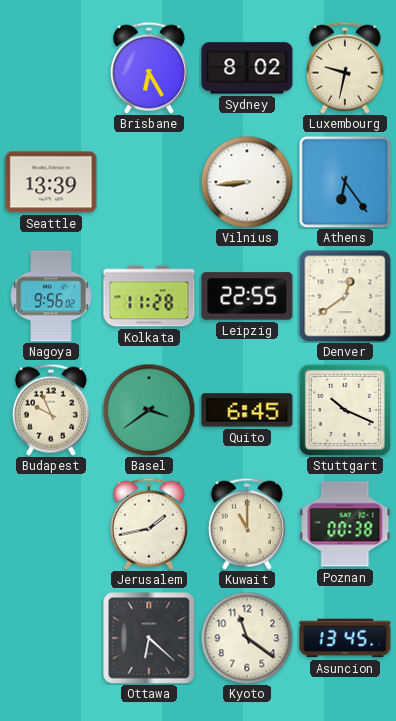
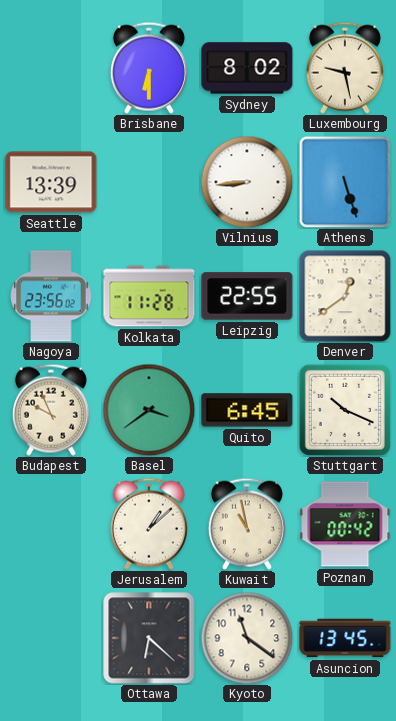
Brisbane: 6:25 -> 6:30
Luxembourg: 9:32 -> 9:28
Athens: 6:24 -> 5:27
Nagoya: 9:56 -> 23:56
Jerusalem: 1:43 -> 1:08
Kuwait: 11:00 -> 10:58
Poznan: 00:38 -> 00:42
